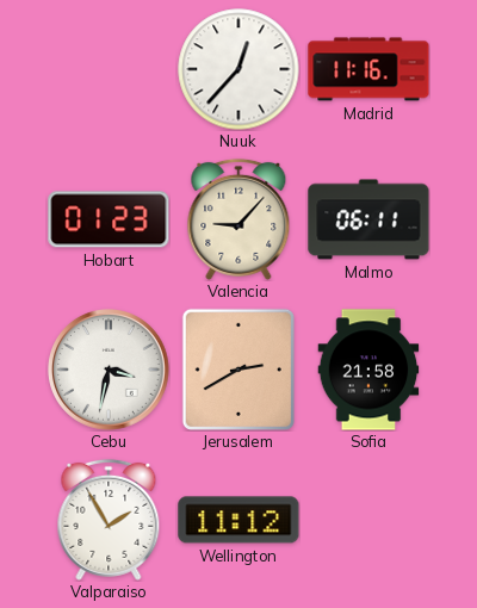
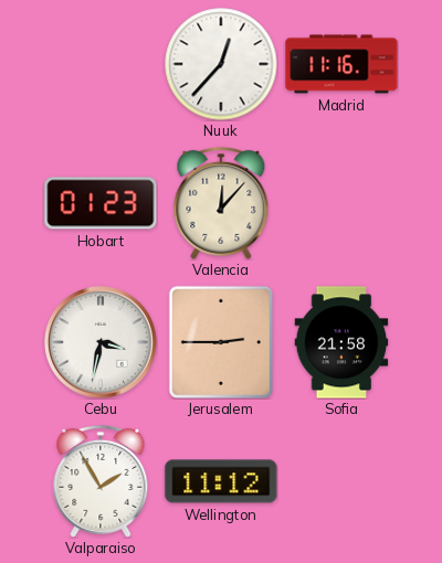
Valencia: 9:07 -> 12:07
Malmo: 06:11 -> none
Jerusalem: 2:40 -> 2:45
